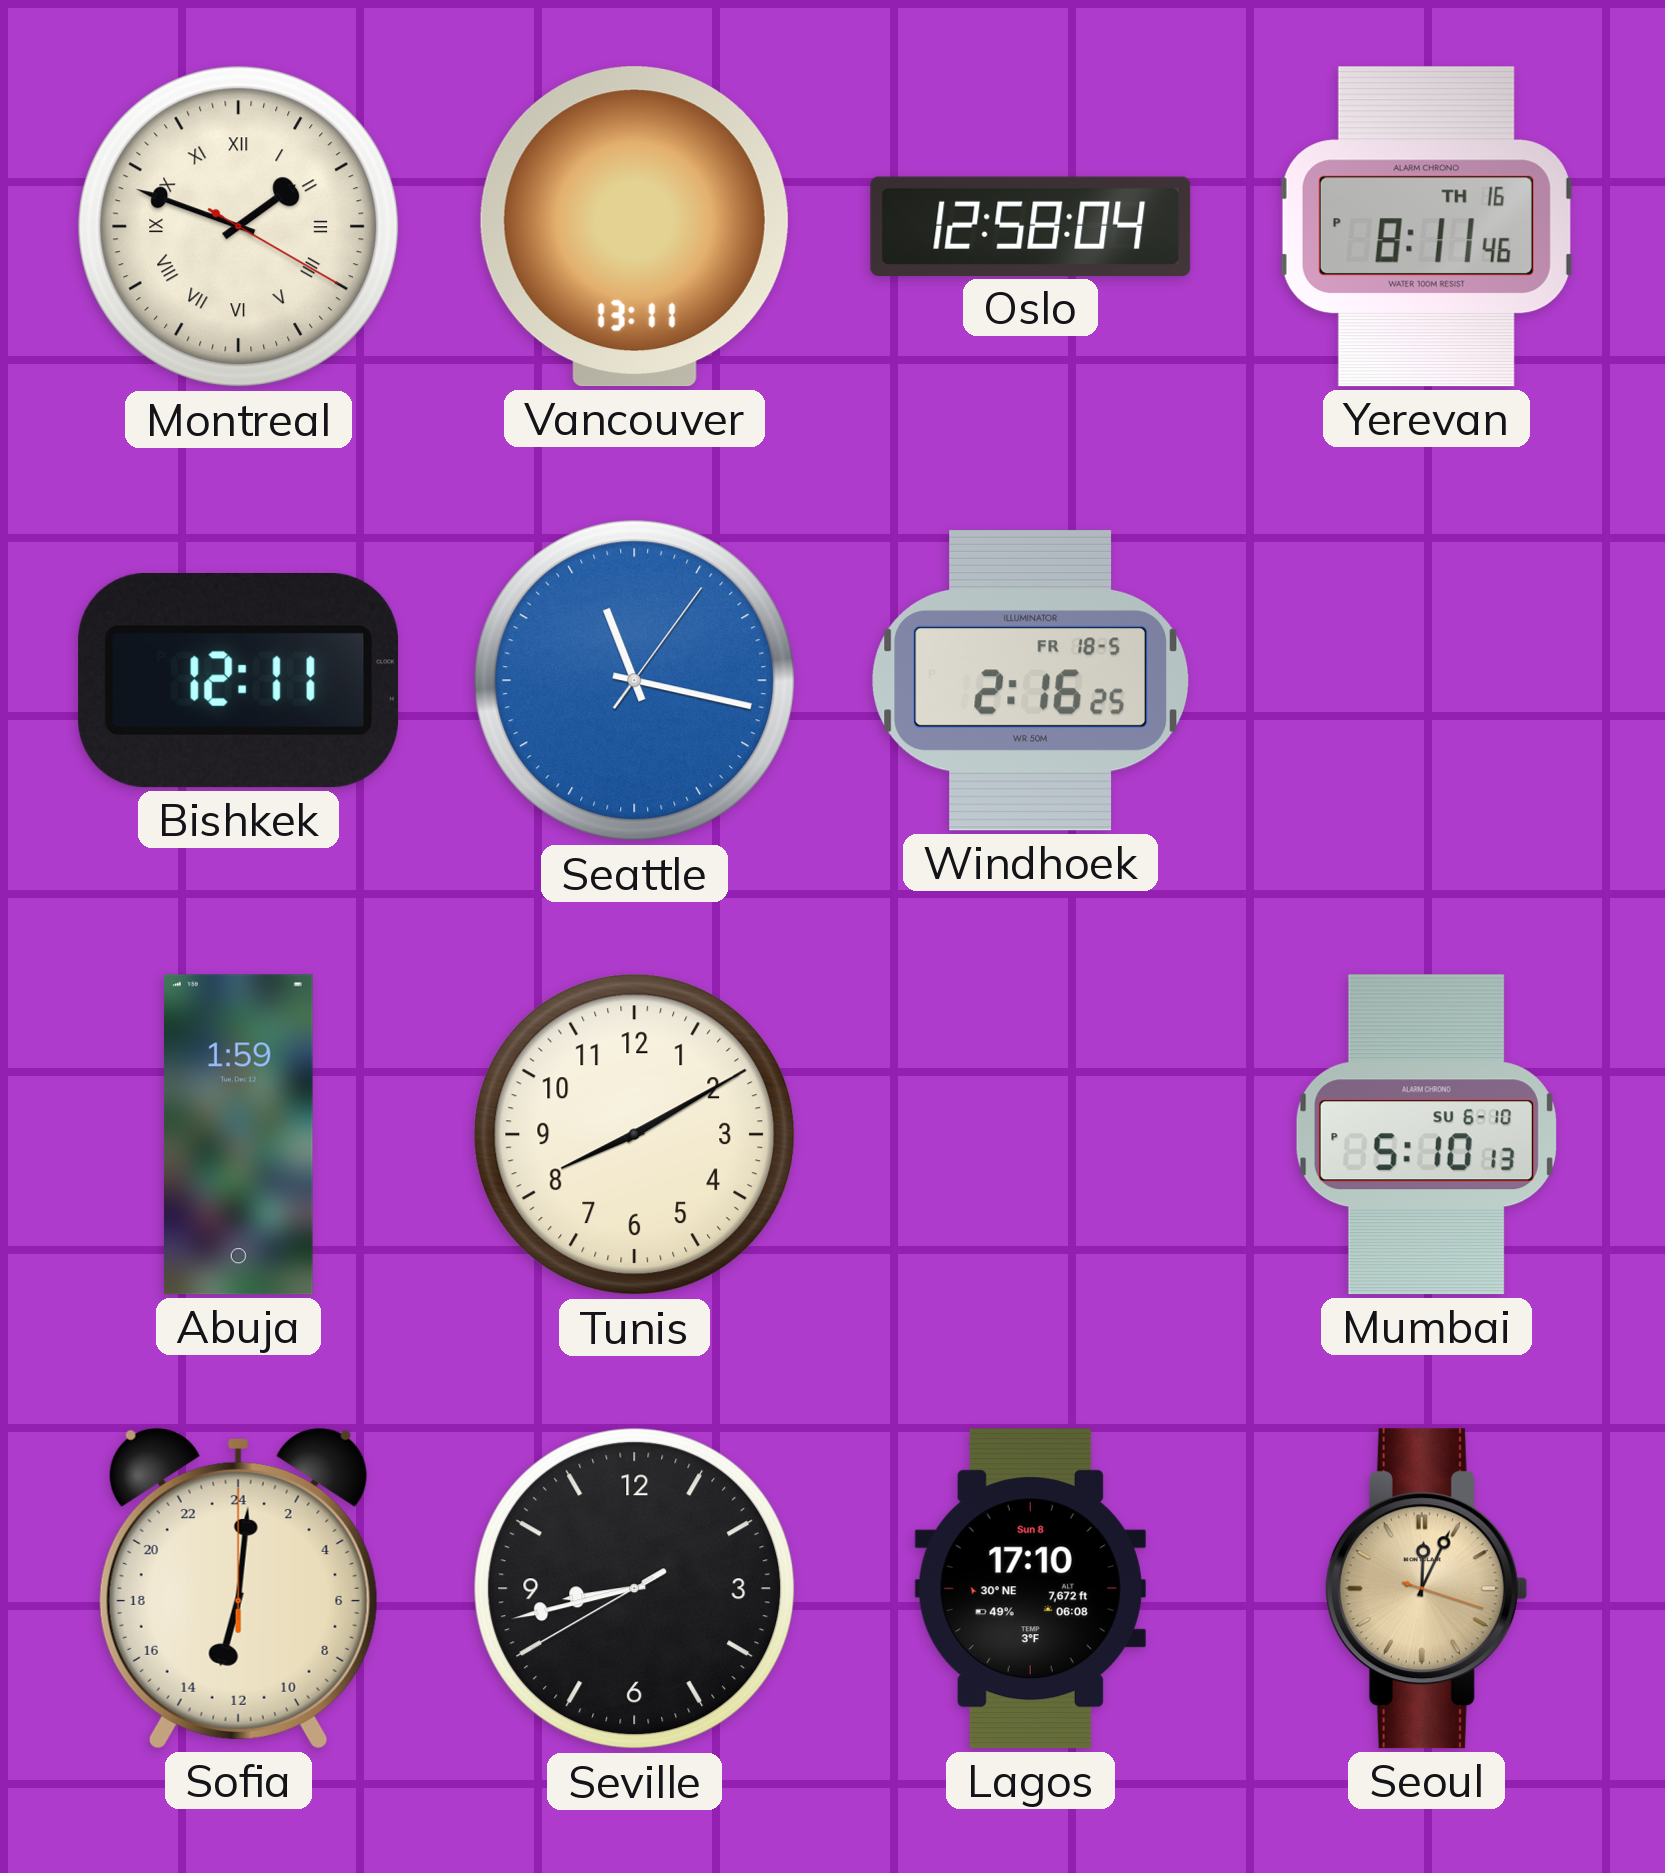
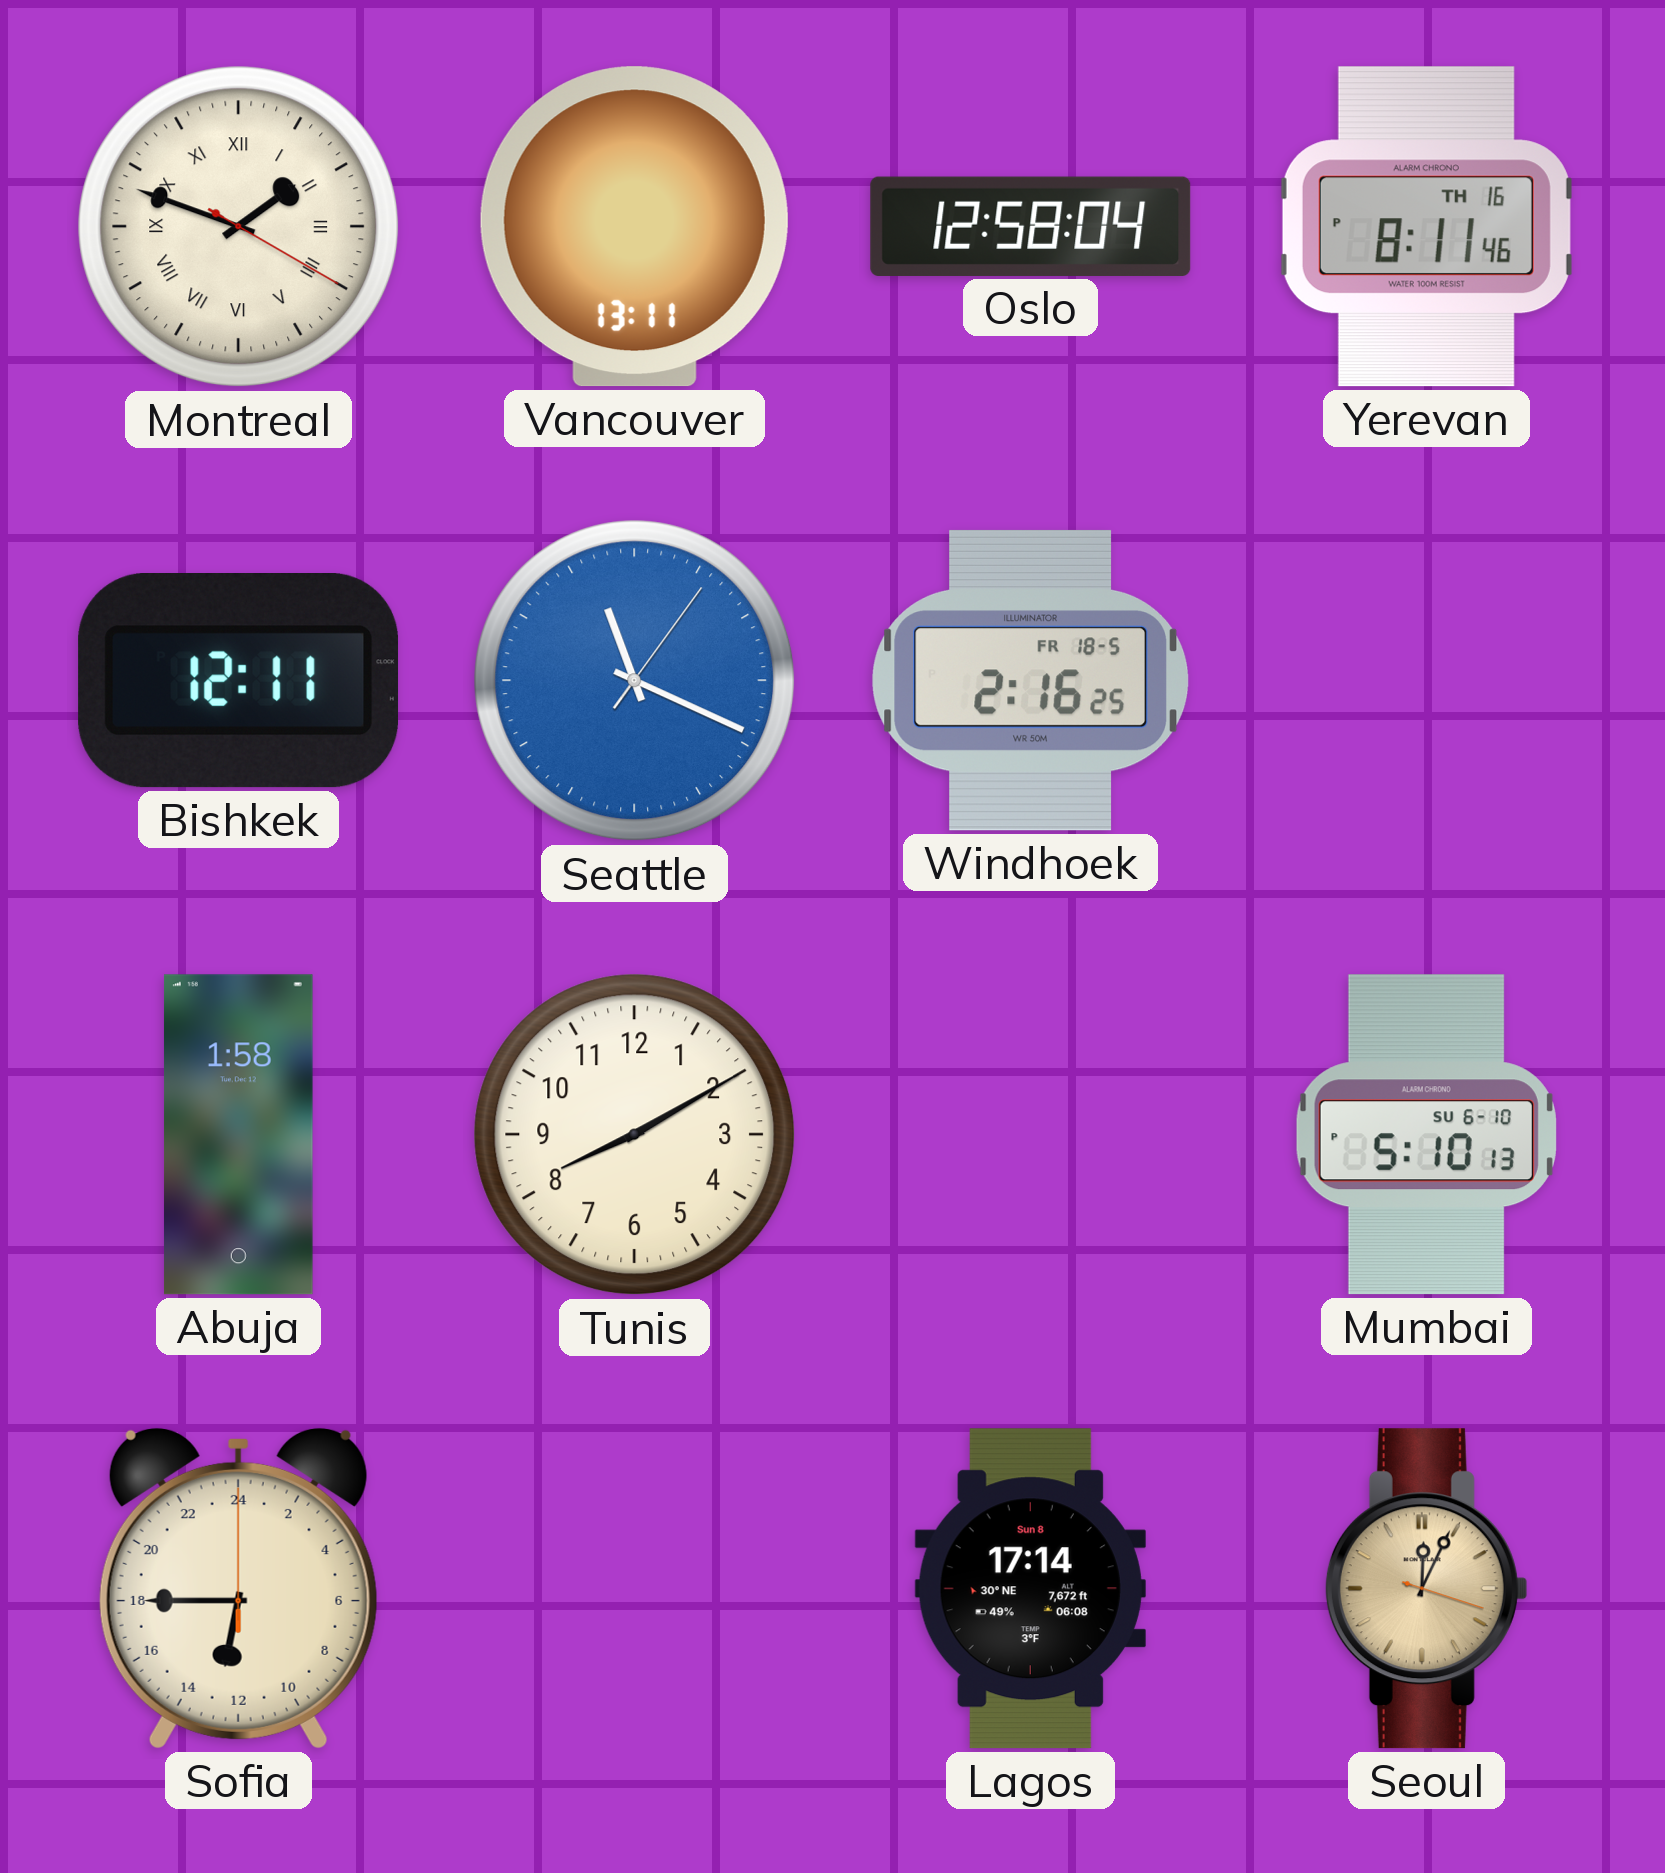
Seattle: 11:17 -> 11:19
Abuja: 1:59 -> 1:58
Sofia: 13:01 -> 12:45
Seville: 8:42 -> none
Lagos: 17:10 -> 17:14
